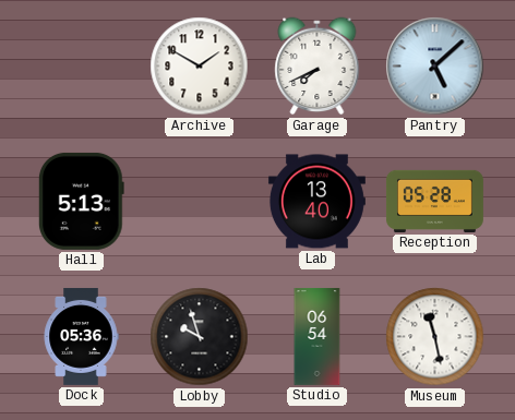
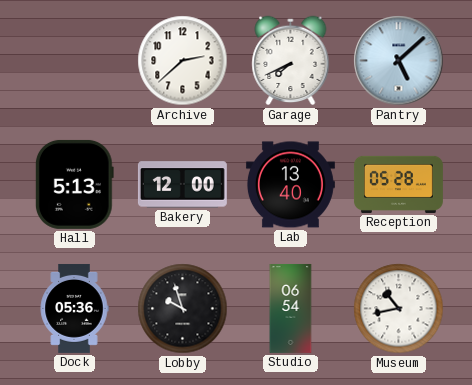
Archive: 1:50 -> 2:38
Bakery: none -> 12:00
Museum: 11:28 -> 10:43
